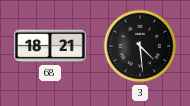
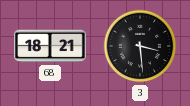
3: 4:29 -> 3:29
